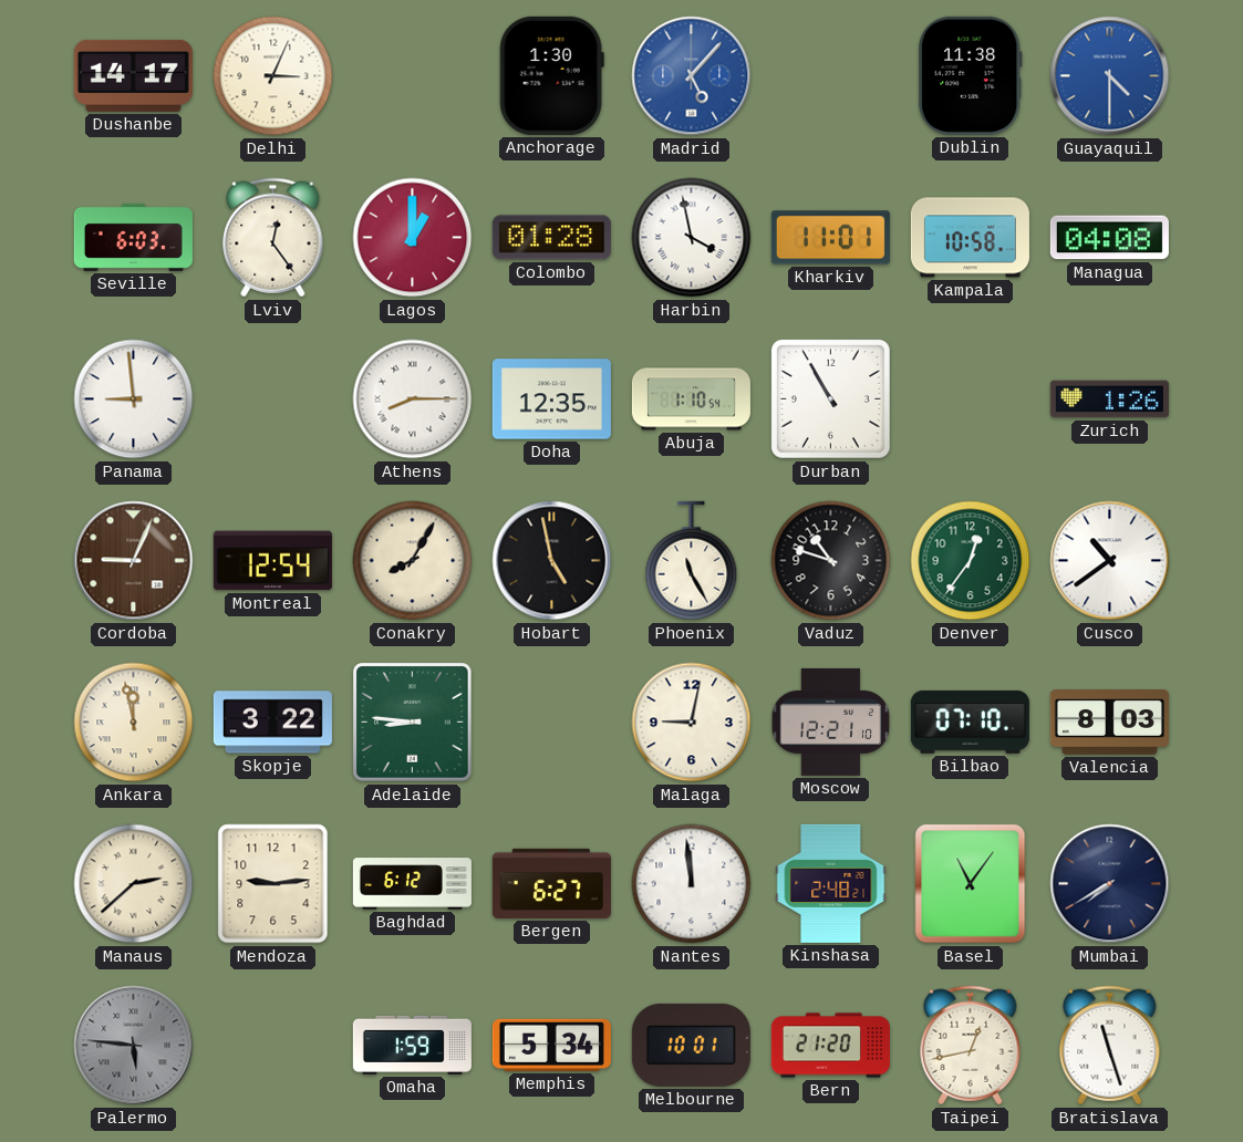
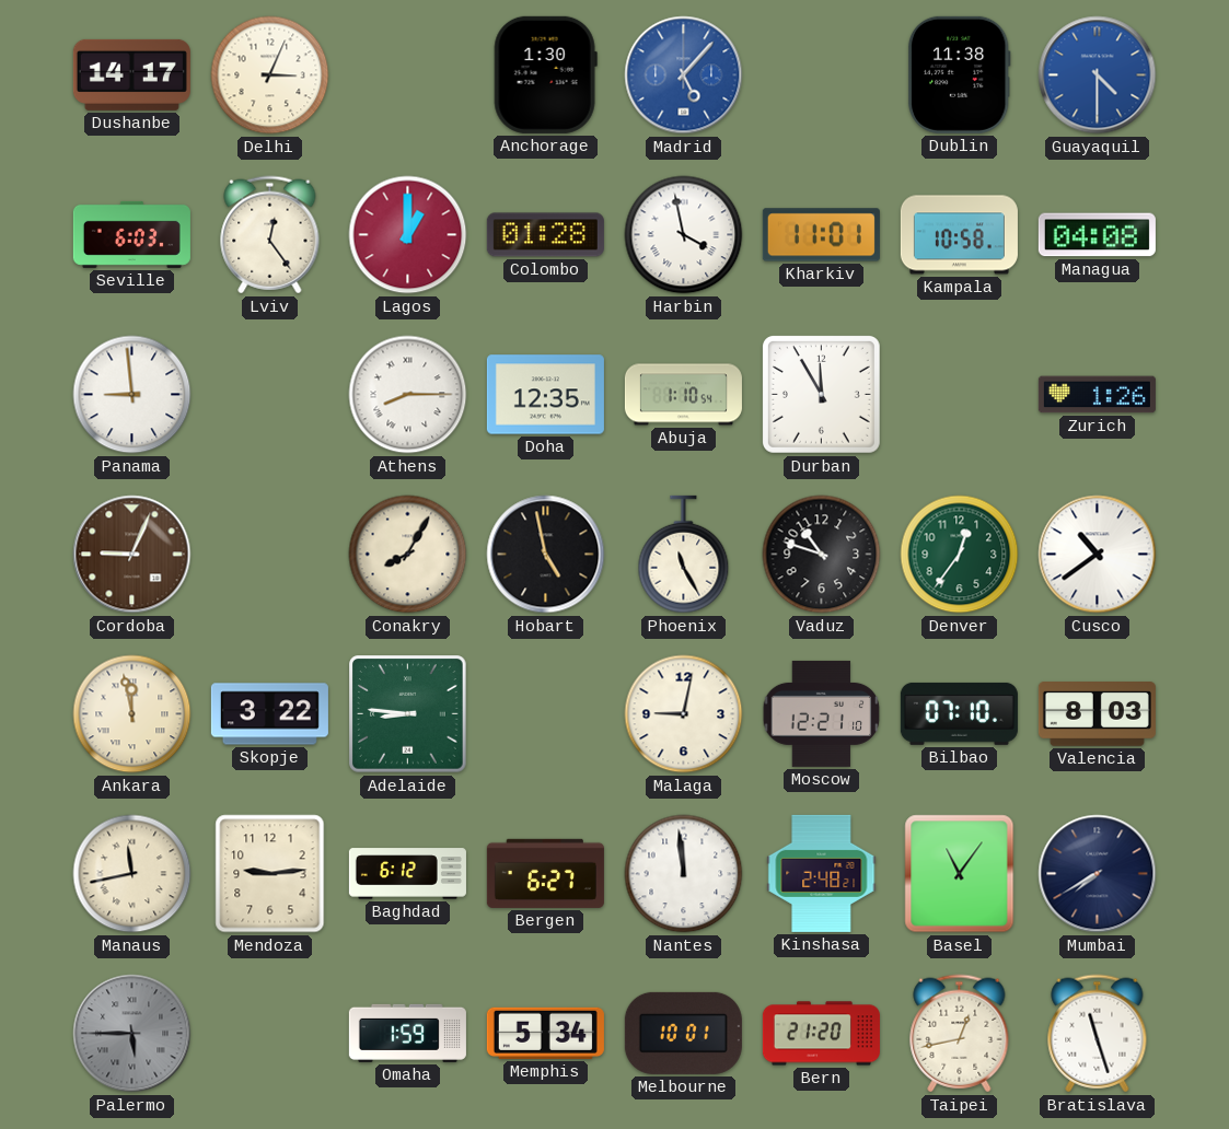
Durban: 10:55 -> 11:55
Montreal: 12:54 -> none
Manaus: 2:38 -> 11:43
Palermo: 5:46 -> 5:45
